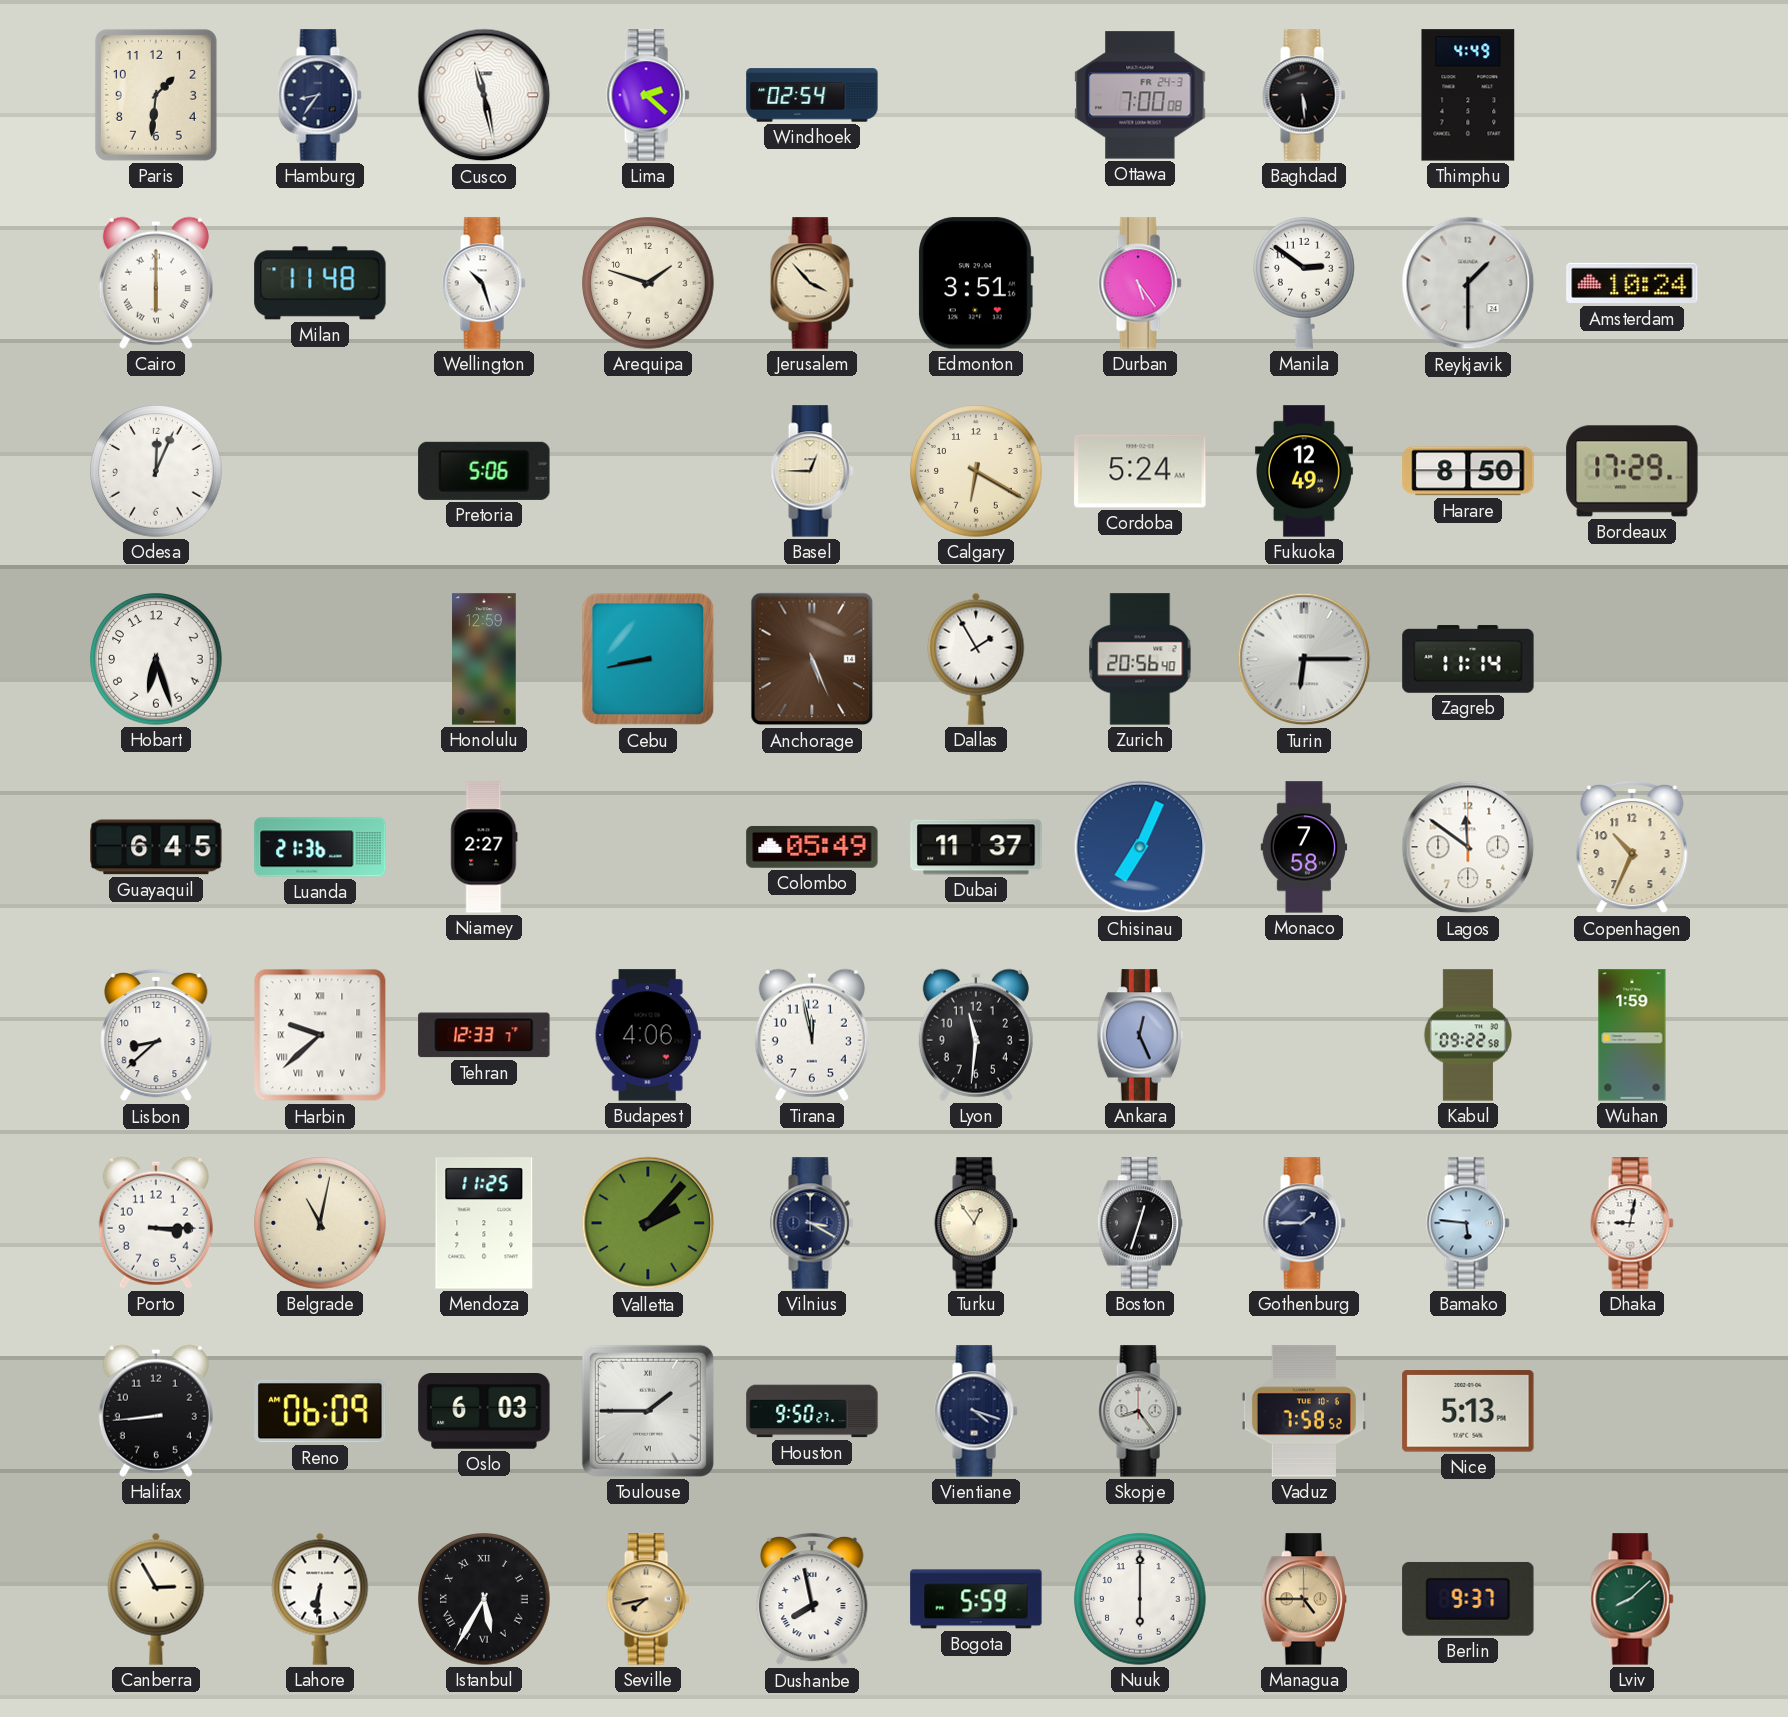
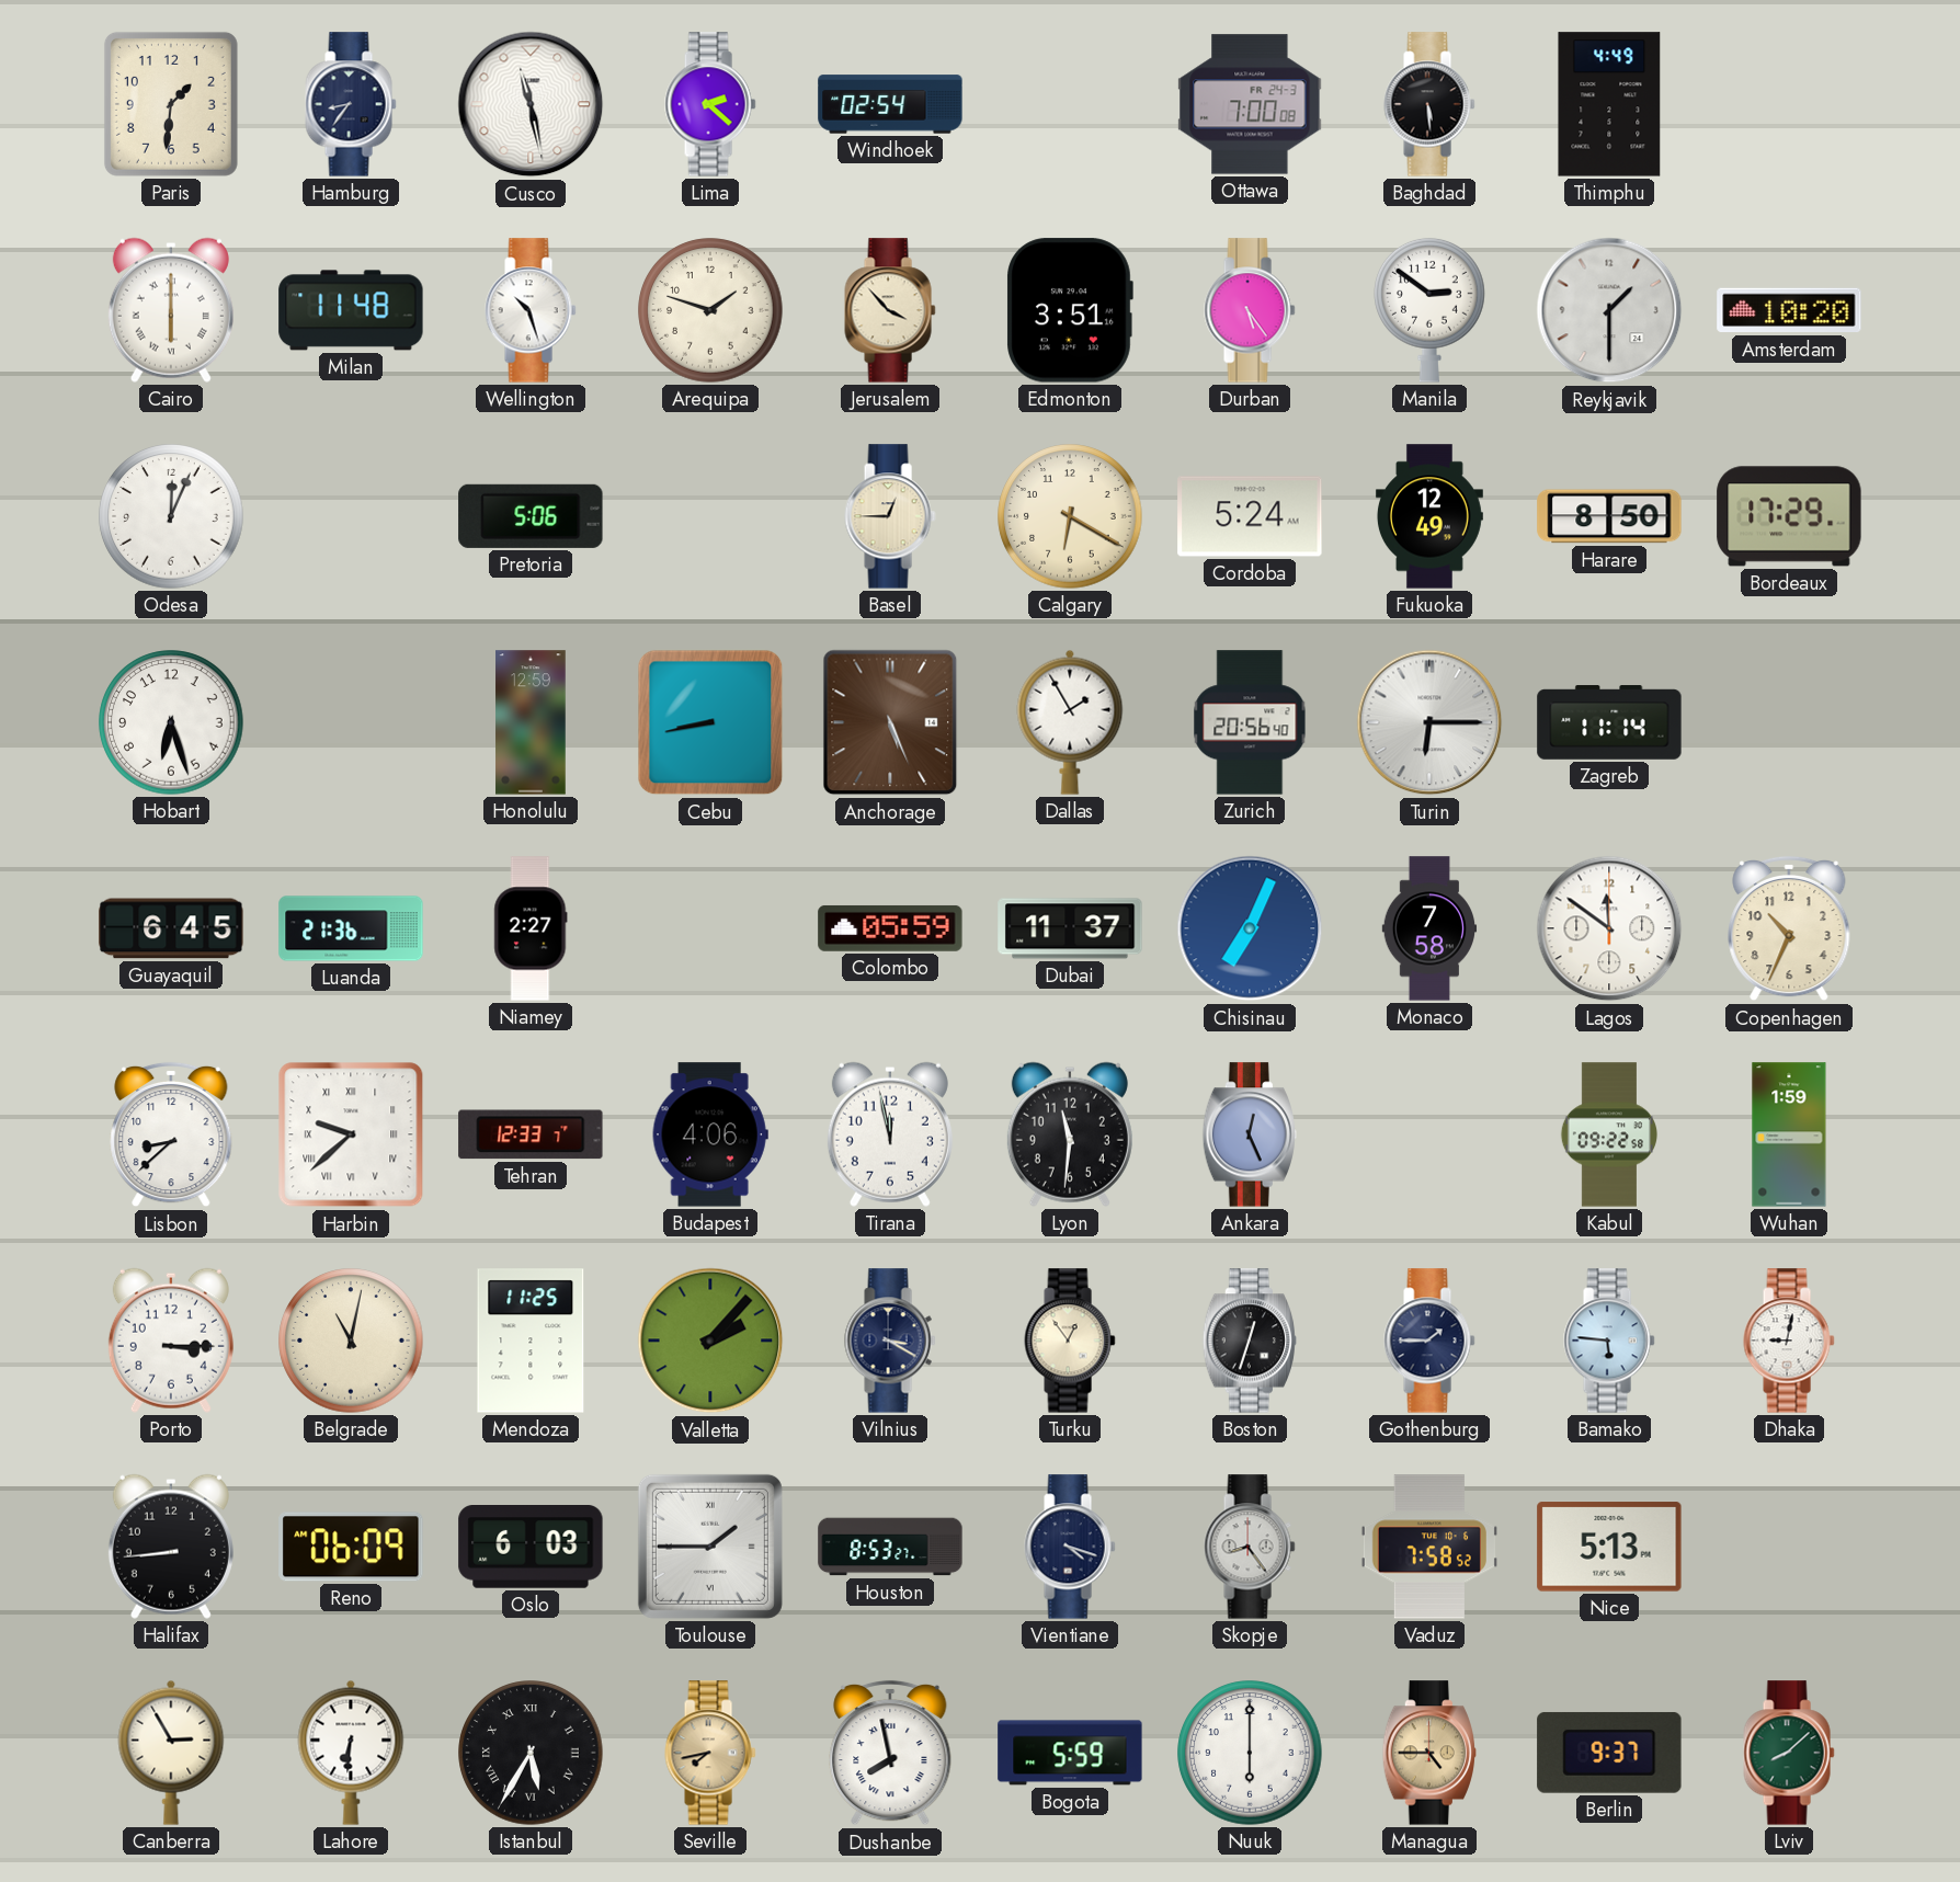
Amsterdam: 10:24 -> 10:20
Colombo: 05:49 -> 05:59
Houston: 9:50 -> 8:53
